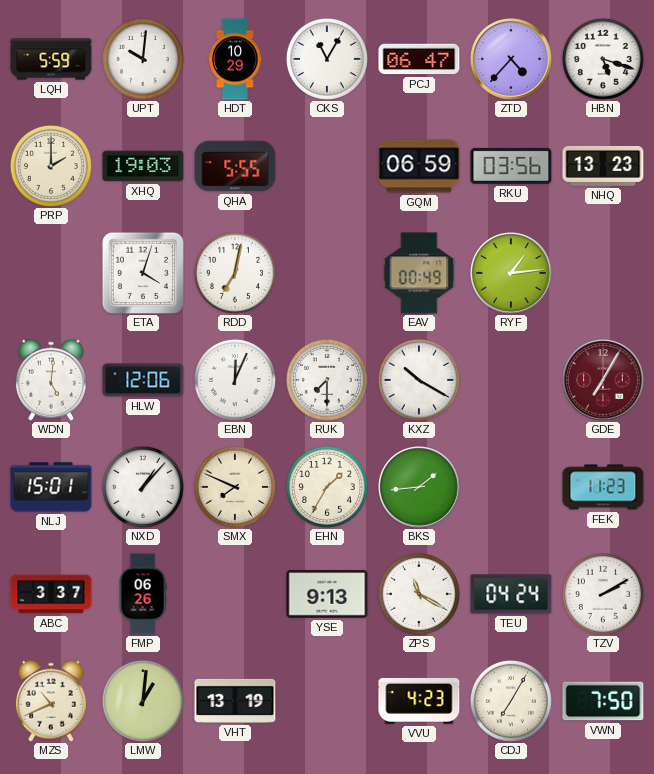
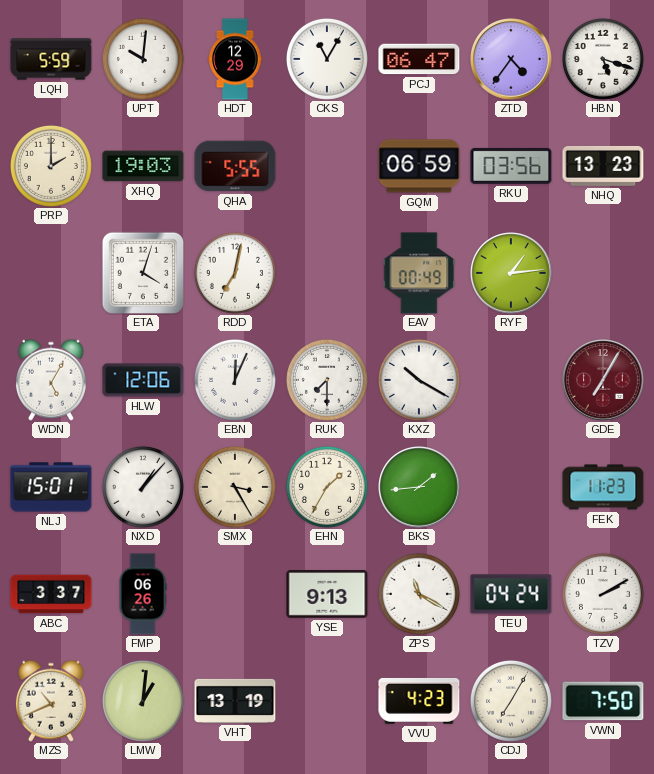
HDT: 10:29 -> 12:29
ZTD: 4:37 -> 4:36
WDN: 5:01 -> 5:05
SMX: 7:49 -> 3:25
